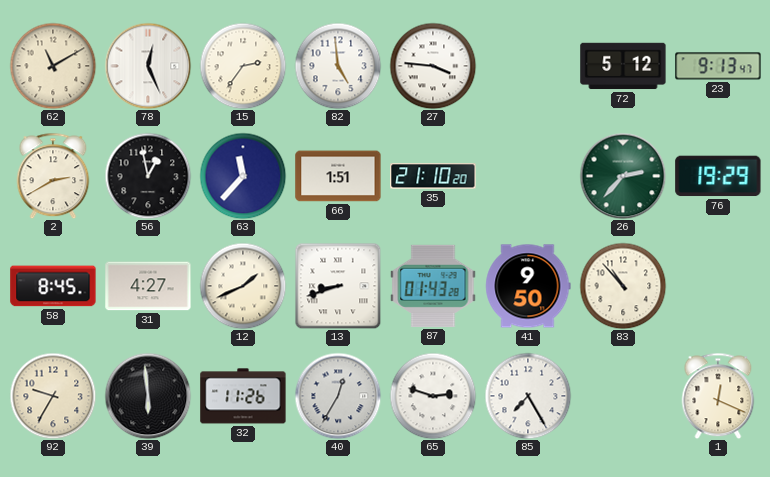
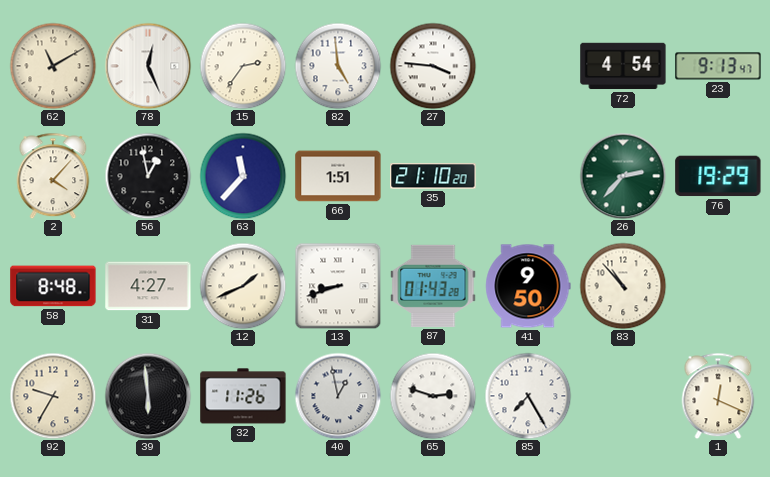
72: 5:12 -> 4:54
2: 2:40 -> 4:07
58: 8:45 -> 8:48
40: 12:35 -> 12:58
